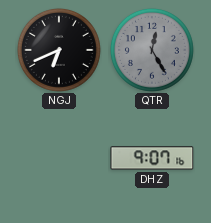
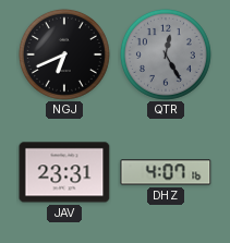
JAV: none -> 23:31
DHZ: 9:07 -> 4:07
